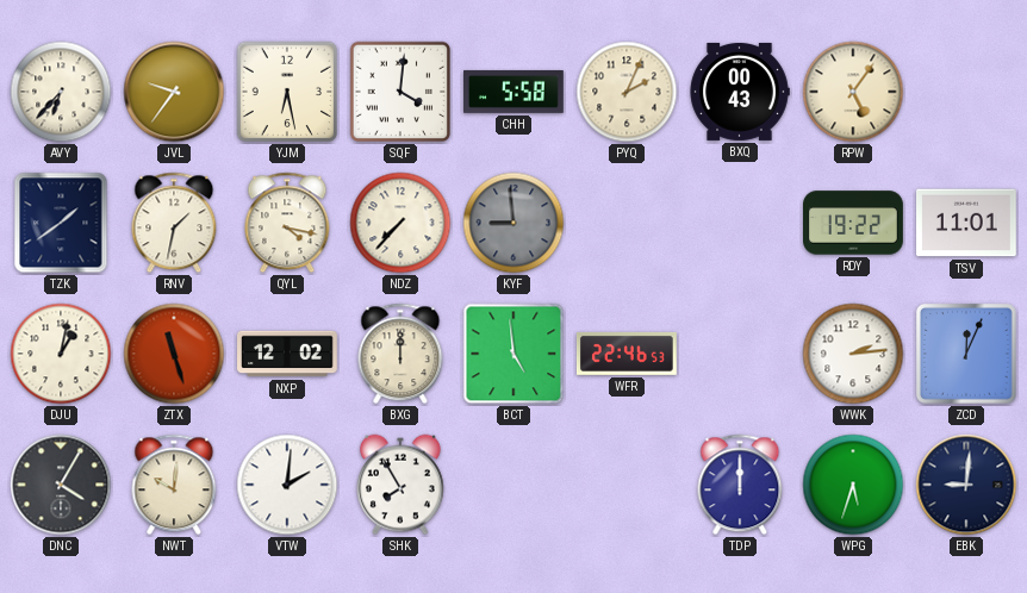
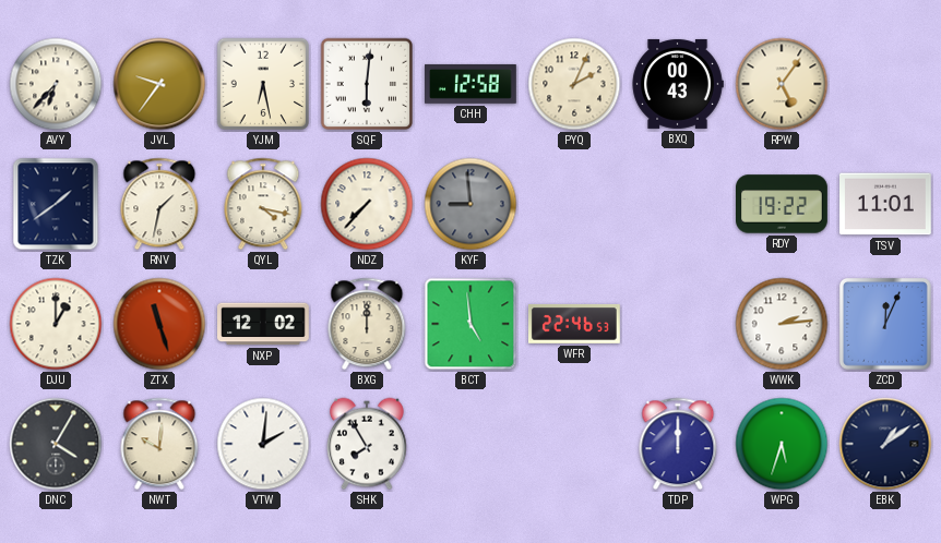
SQF: 4:01 -> 6:01
CHH: 5:58 -> 12:58
DJU: 1:02 -> 1:00
EBK: 9:01 -> 1:09
